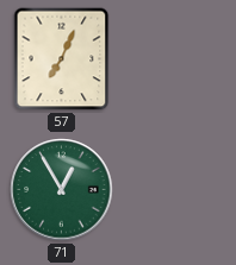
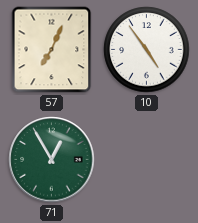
10: none -> 4:54
